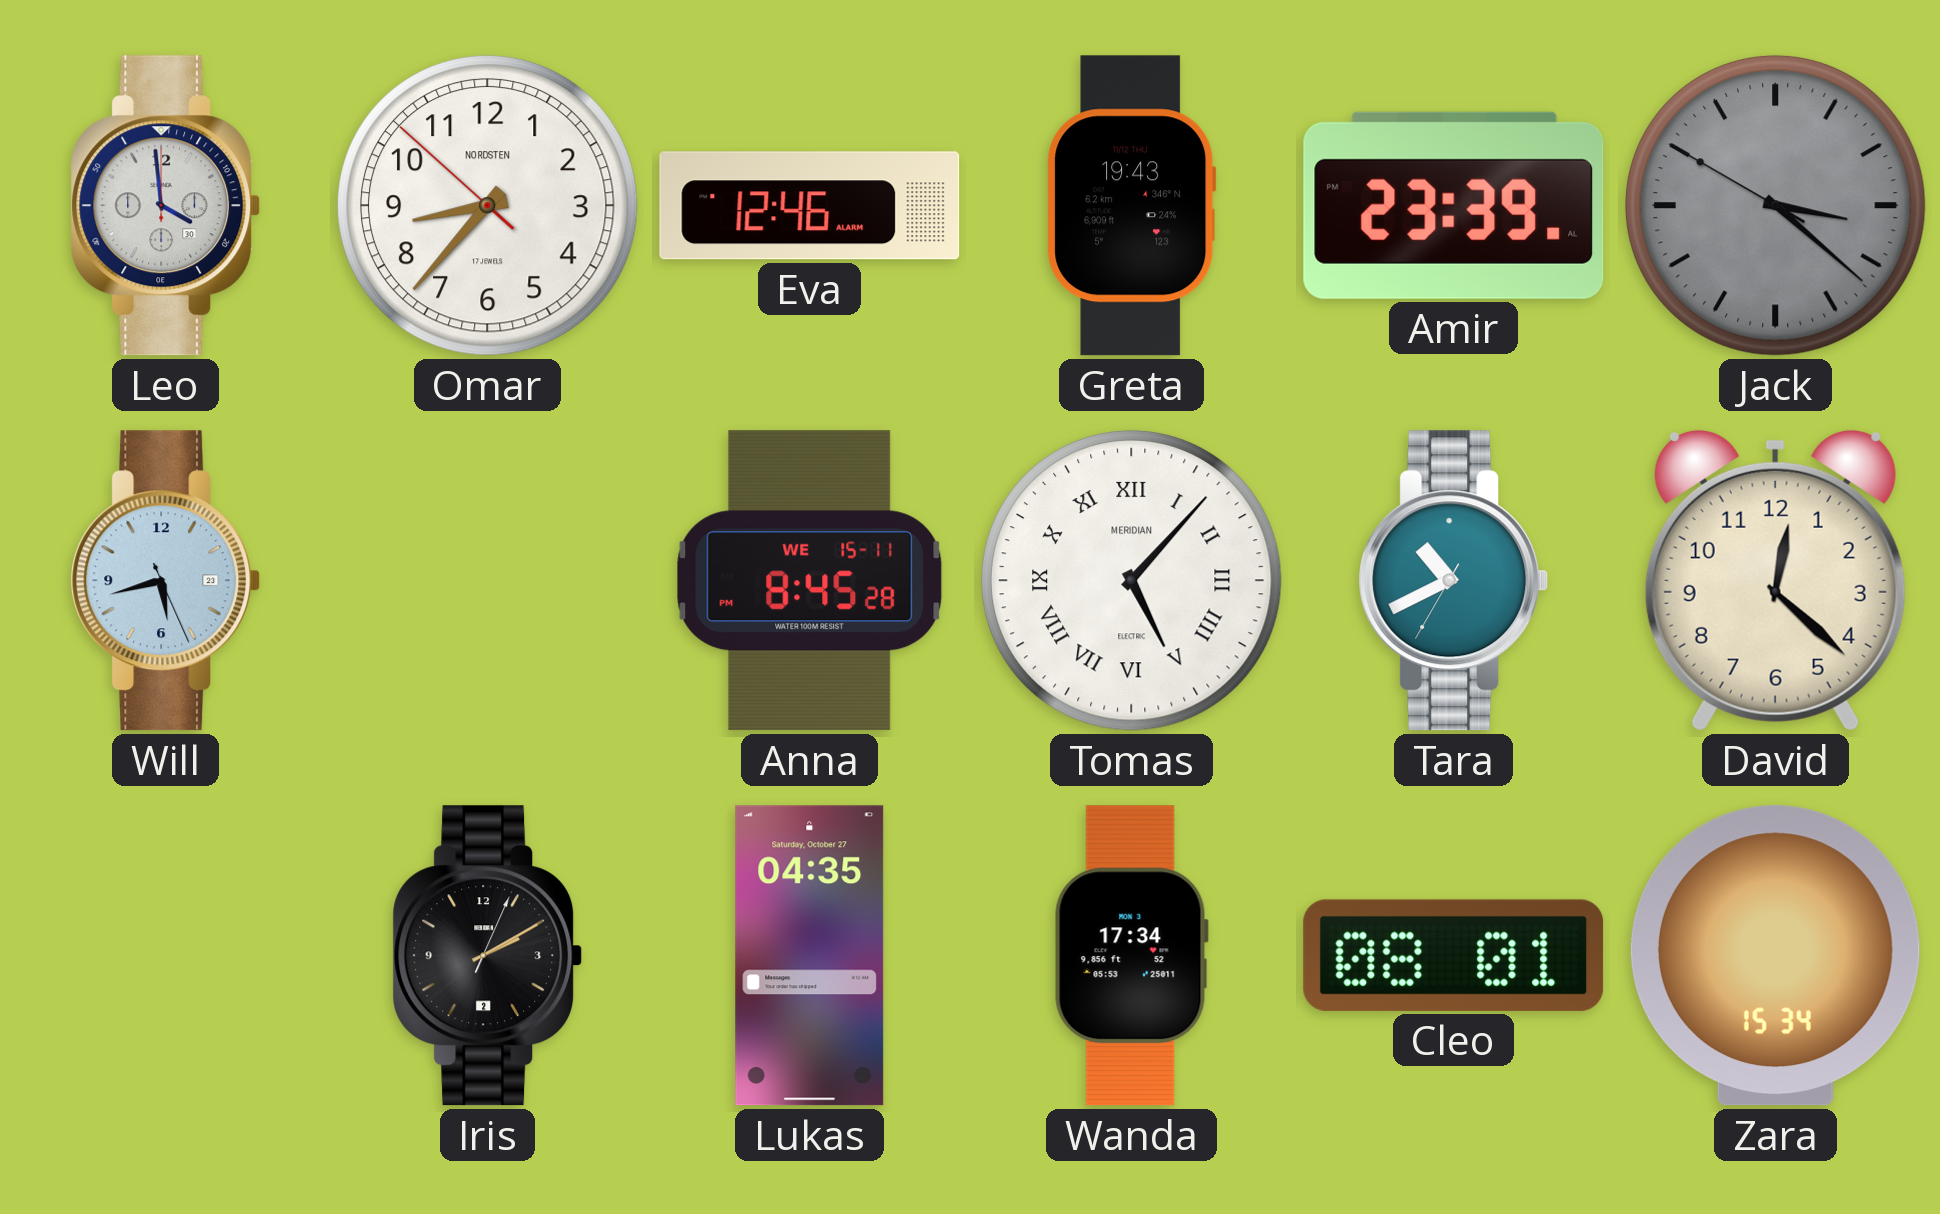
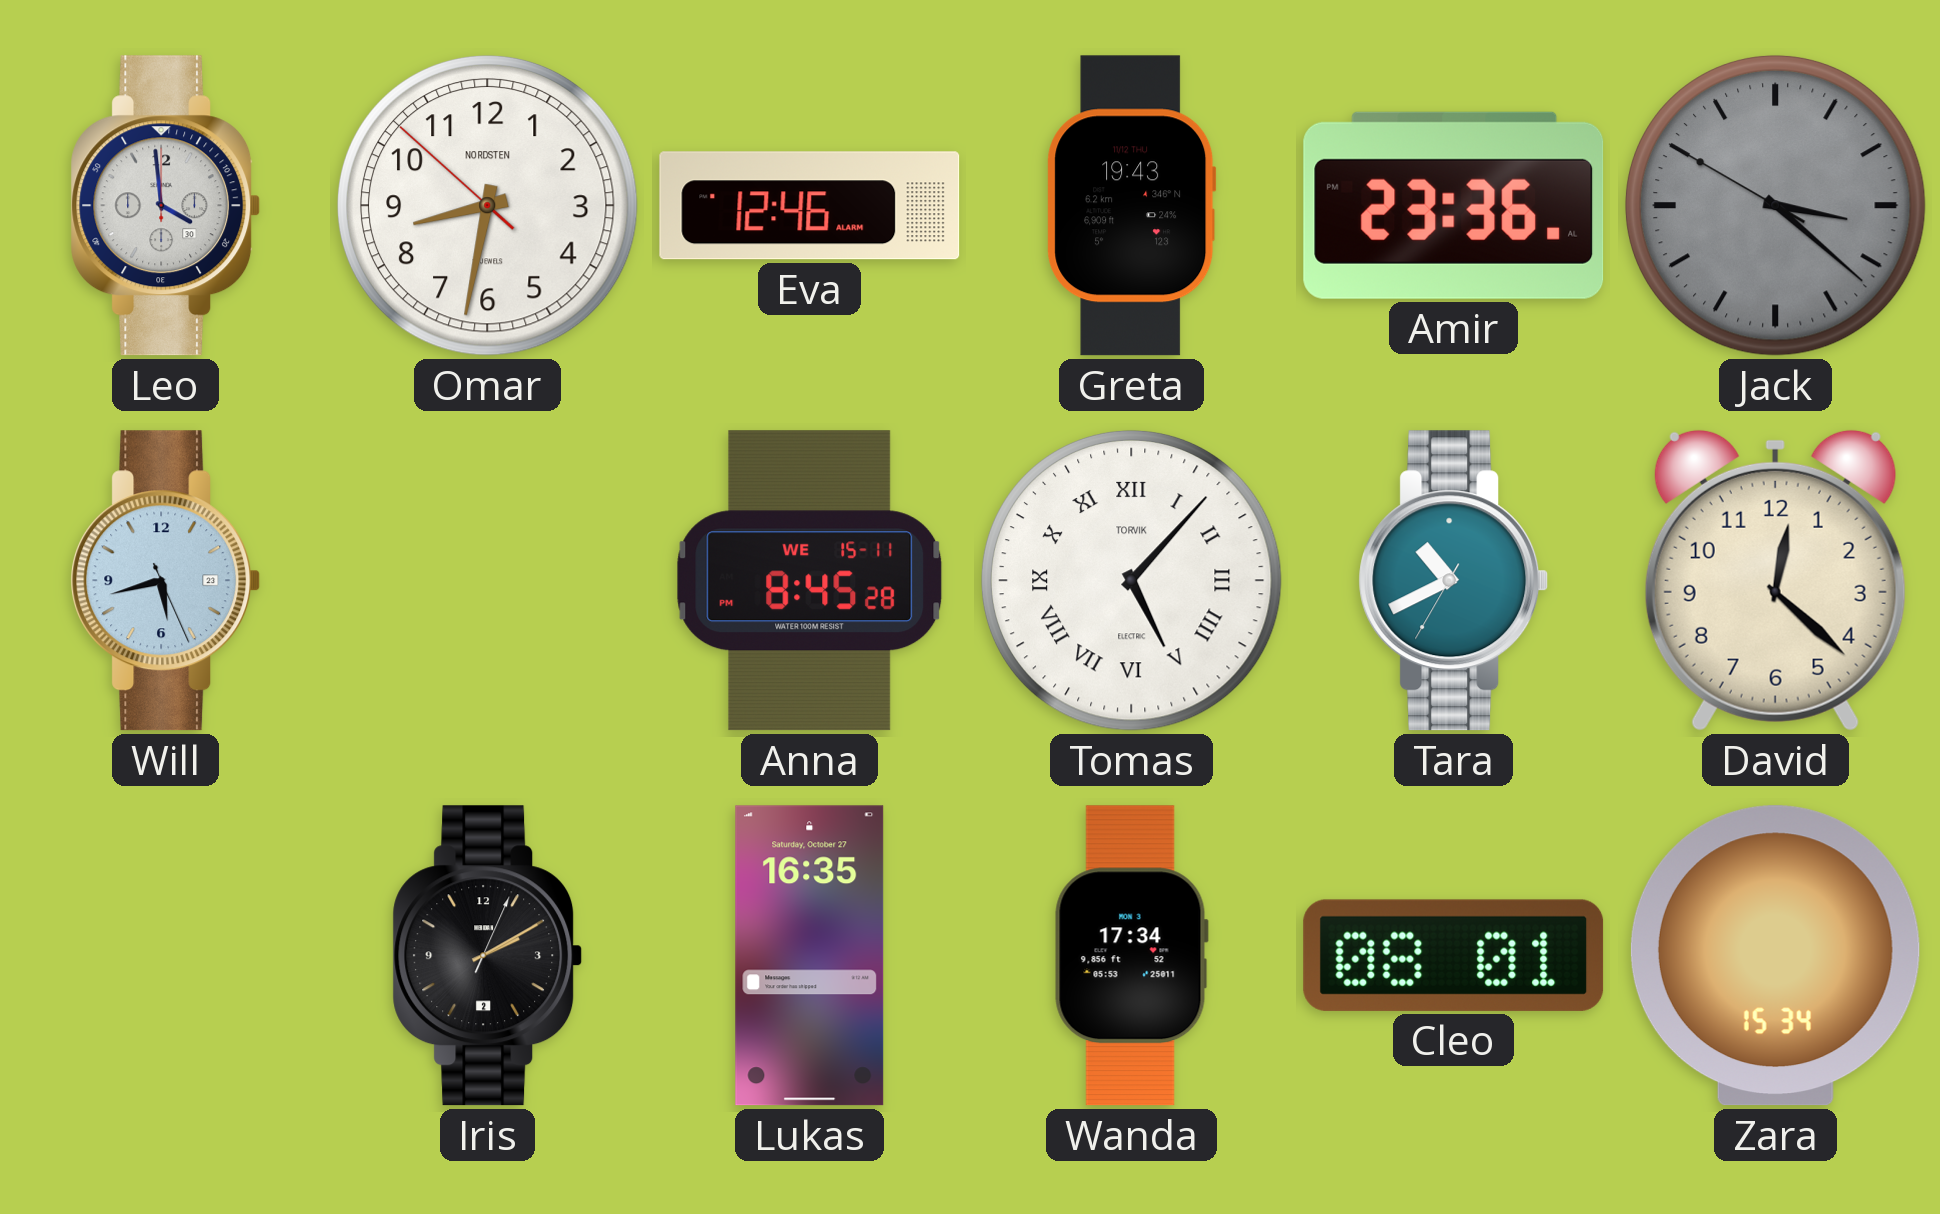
Omar: 8:36 -> 8:31
Amir: 23:39 -> 23:36
Tomas brand: MERIDIAN -> TORVIK
Lukas: 04:35 -> 16:35
